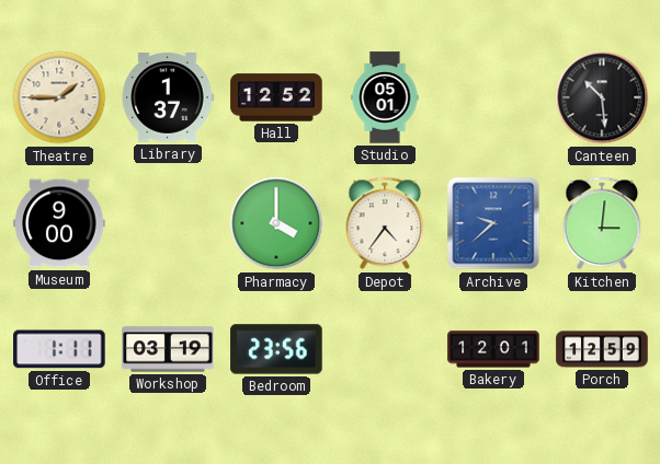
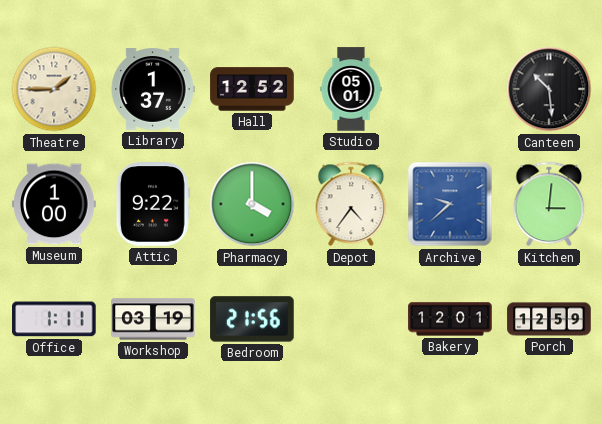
Museum: 9:00 -> 1:00
Attic: none -> 9:22
Bedroom: 23:56 -> 21:56
